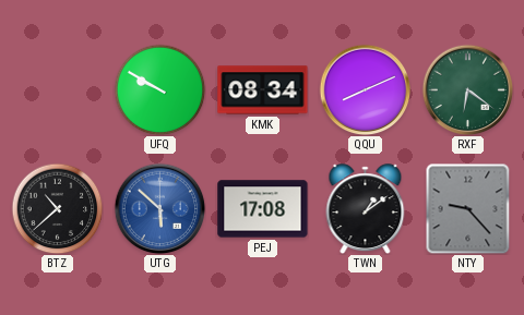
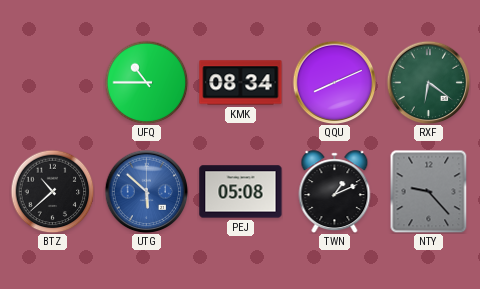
UFQ: 9:50 -> 10:45
PEJ: 17:08 -> 05:08
TWN: 1:09 -> 1:11
